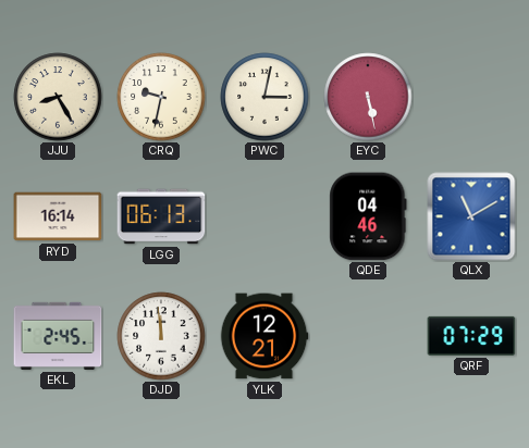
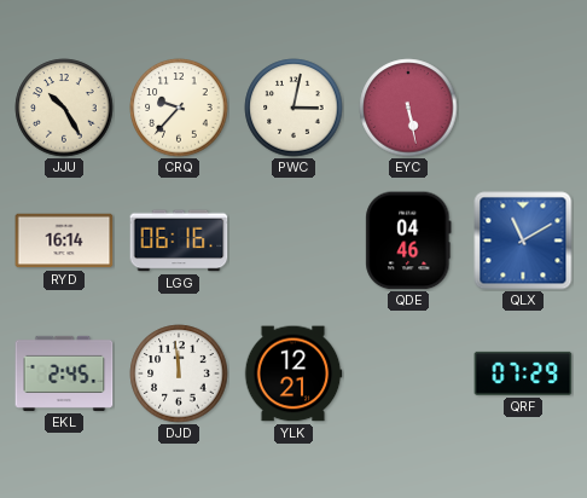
JJU: 8:25 -> 10:25
CRQ: 9:32 -> 9:37
LGG: 06:13 -> 06:16
